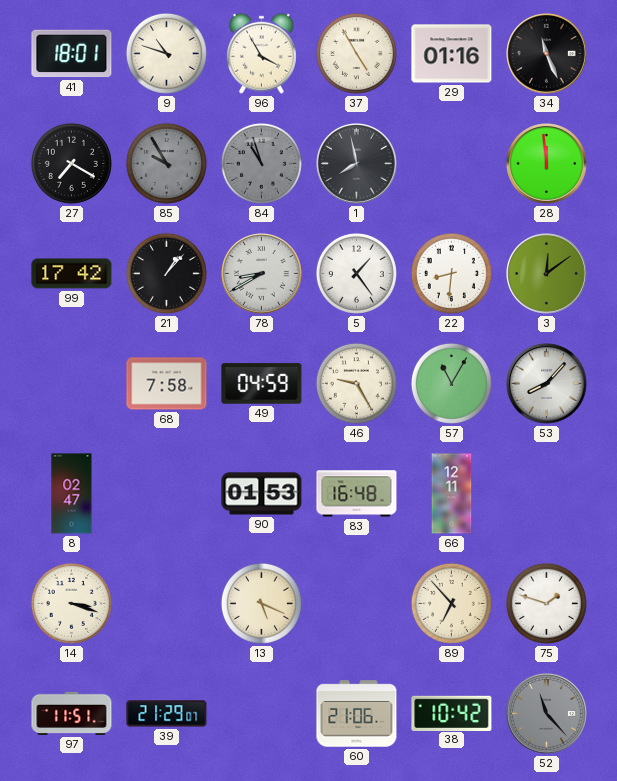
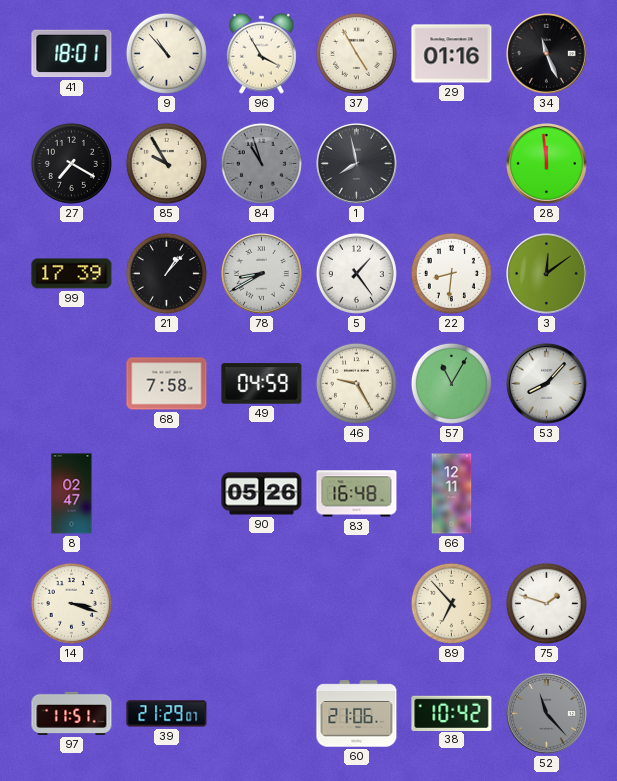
9: 10:48 -> 10:53
85 dial: grey -> cream
99: 17:42 -> 17:39
90: 01:53 -> 05:26
13: 5:19 -> none
